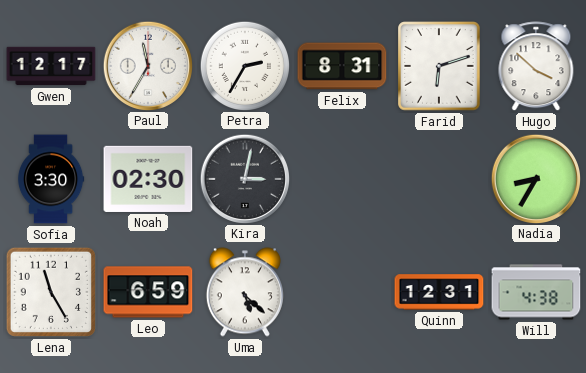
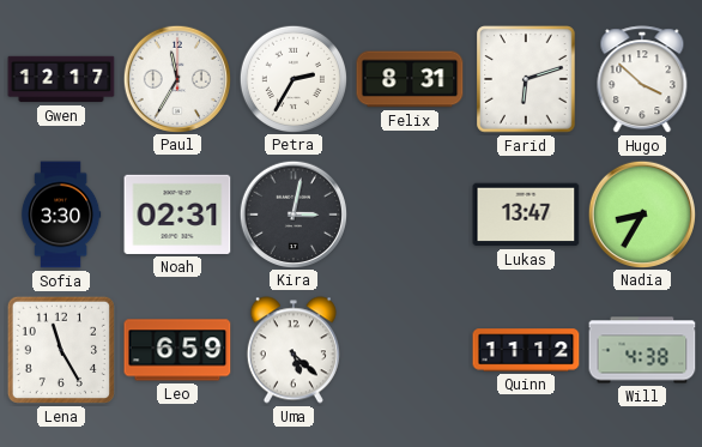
Noah: 02:30 -> 02:31
Lukas: none -> 13:47
Quinn: 12:31 -> 11:12
